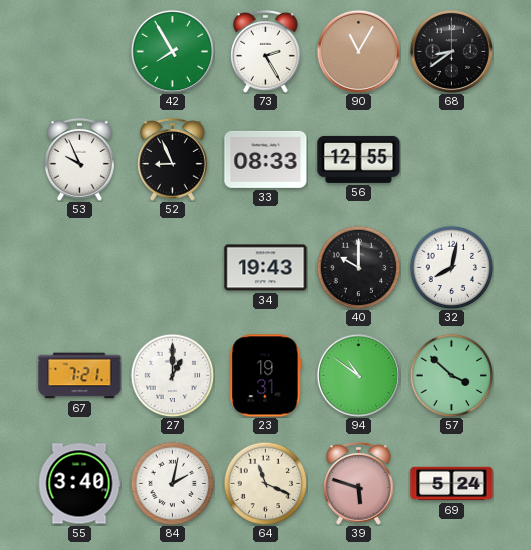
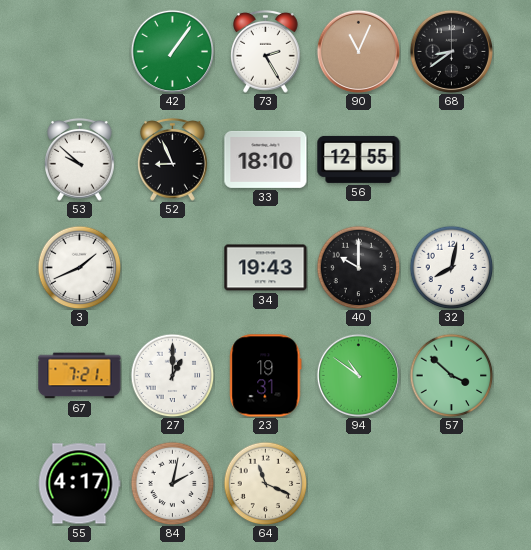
42: 7:55 -> 1:06
90: 11:05 -> 11:04
53: 9:56 -> 9:52
33: 08:33 -> 18:10
3: none -> 1:41
55: 3:40 -> 4:17
39: 5:48 -> none
69: 5:24 -> none
